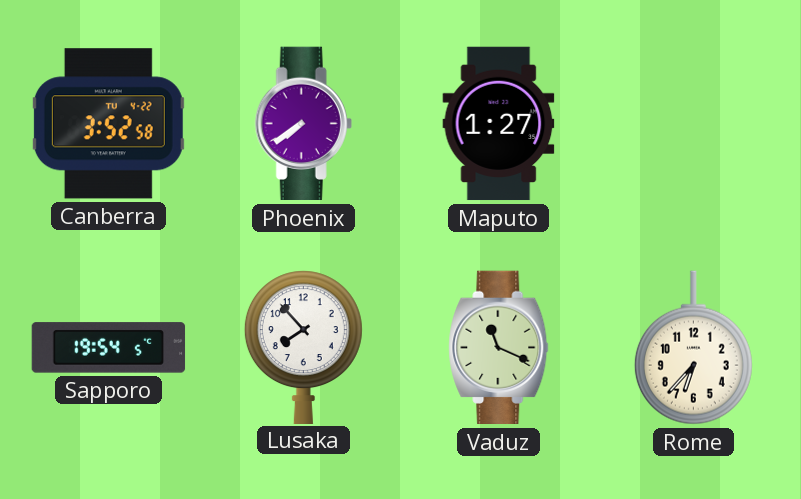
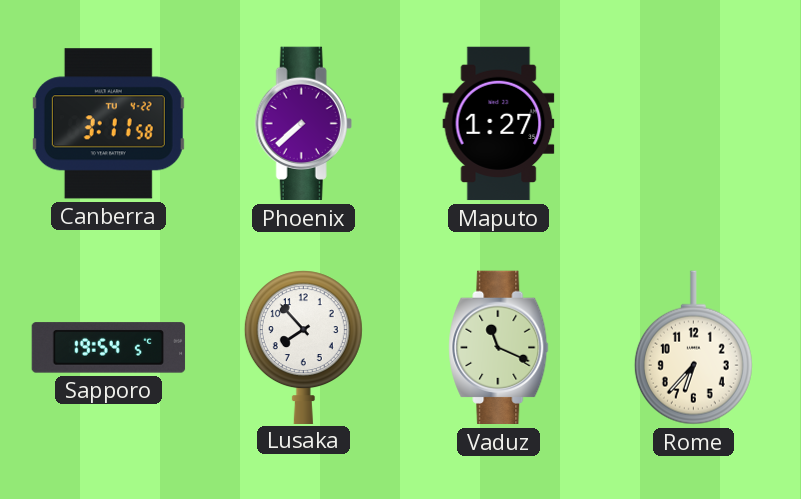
Canberra: 3:52 -> 3:11
Phoenix: 7:39 -> 7:38
